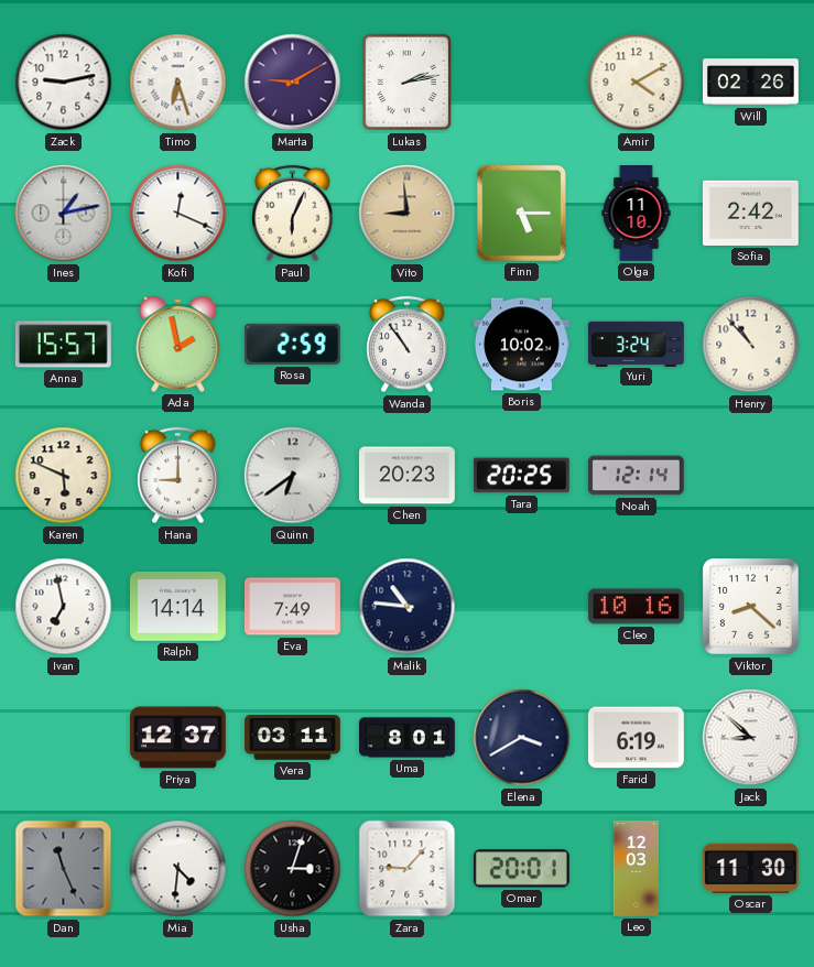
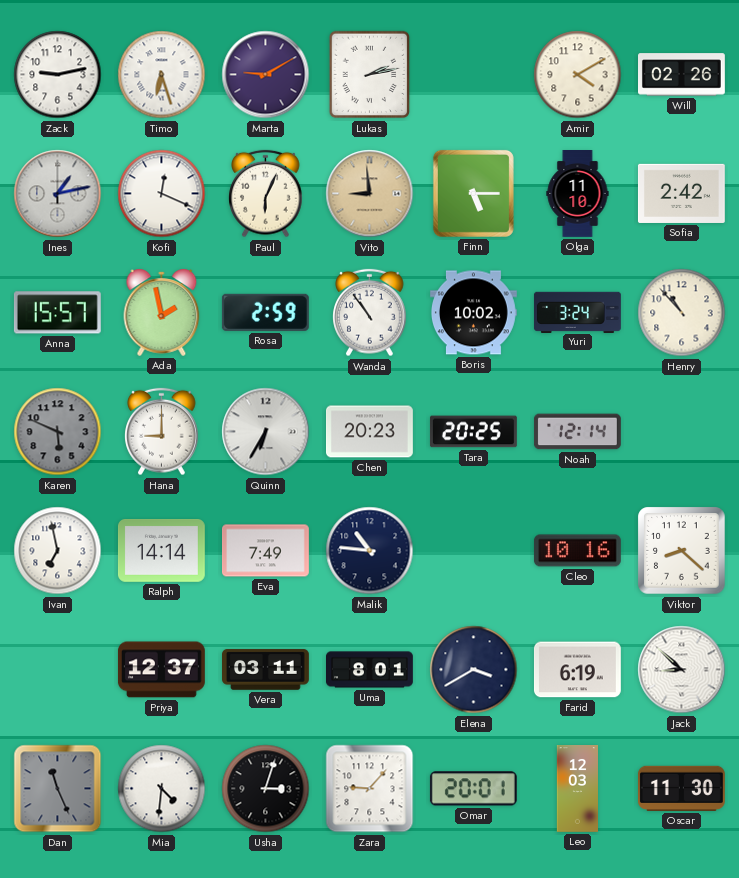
Karen dial: cream -> grey
Quinn: 6:39 -> 6:35
